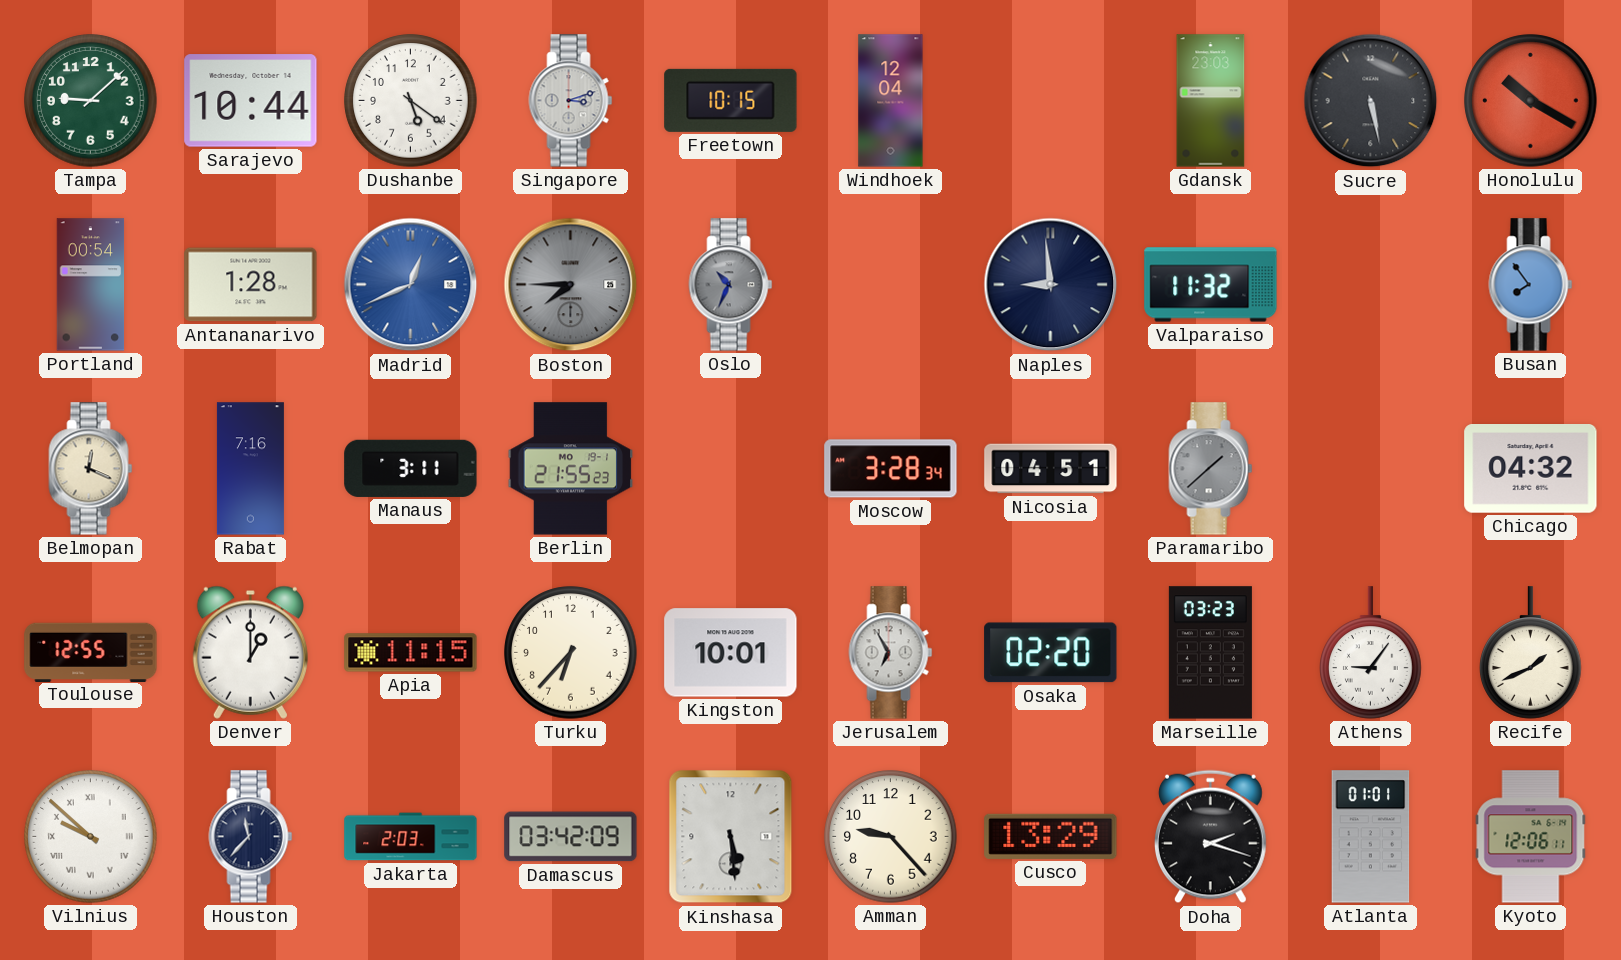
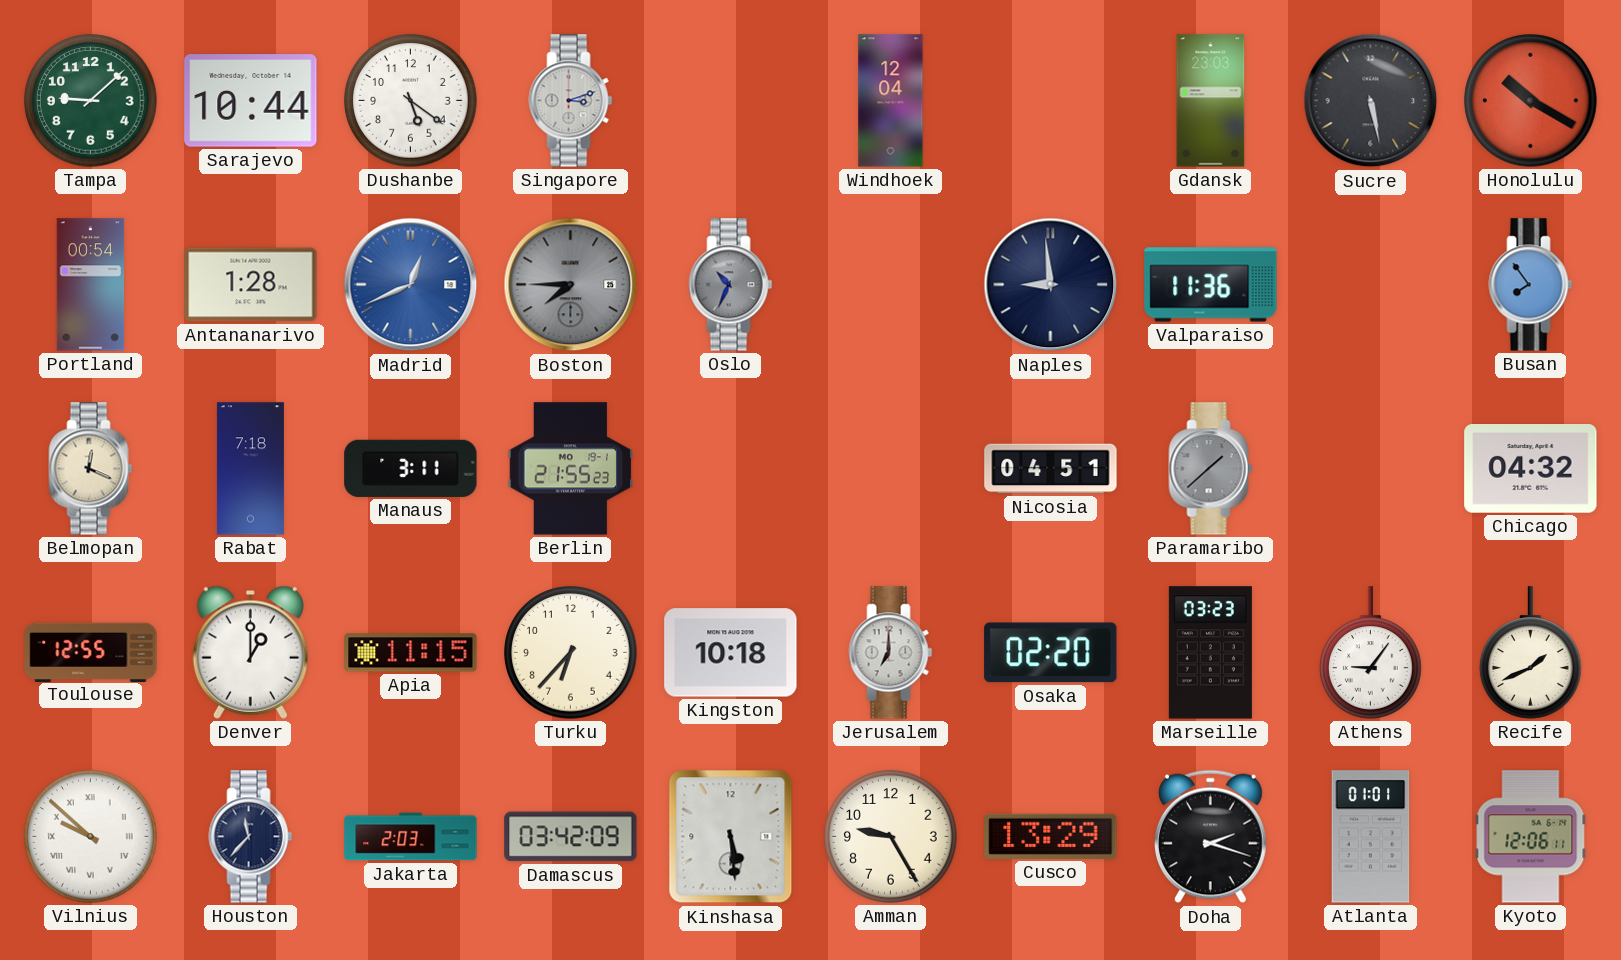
Freetown: 10:15 -> none
Valparaiso: 11:32 -> 11:36
Rabat: 7:16 -> 7:18
Moscow: 3:28 -> none
Kingston: 10:01 -> 10:18
Jerusalem: 6:55 -> 7:00
Amman: 9:23 -> 9:25
